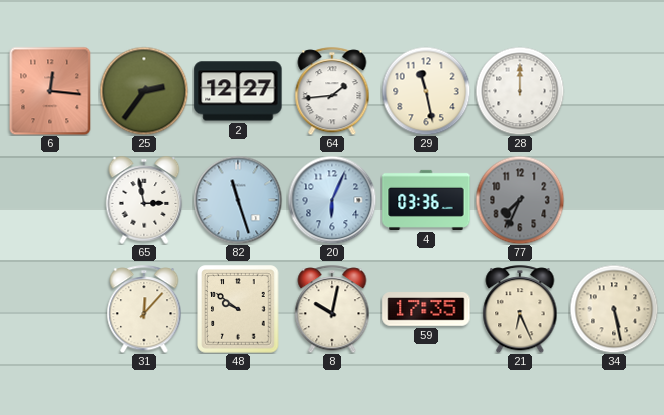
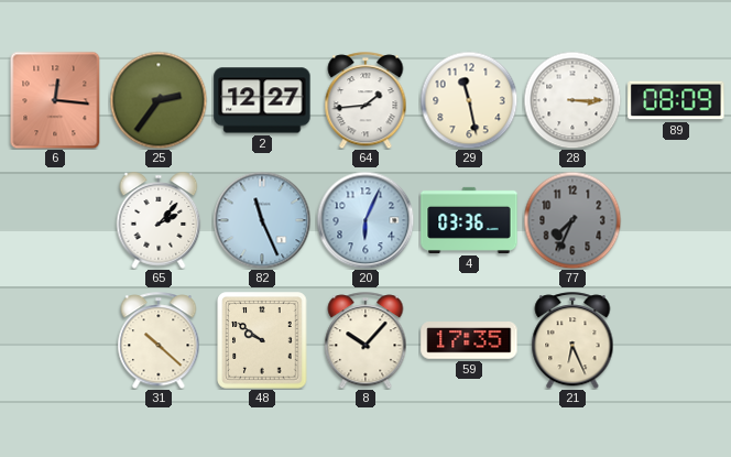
28: 12:00 -> 3:15
89: none -> 08:09
65: 2:58 -> 2:07
82: 11:27 -> 11:26
31: 12:07 -> 10:22
8: 10:02 -> 10:07
34: 5:28 -> none
